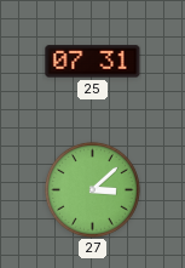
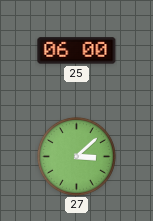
25: 07:31 -> 06:00
